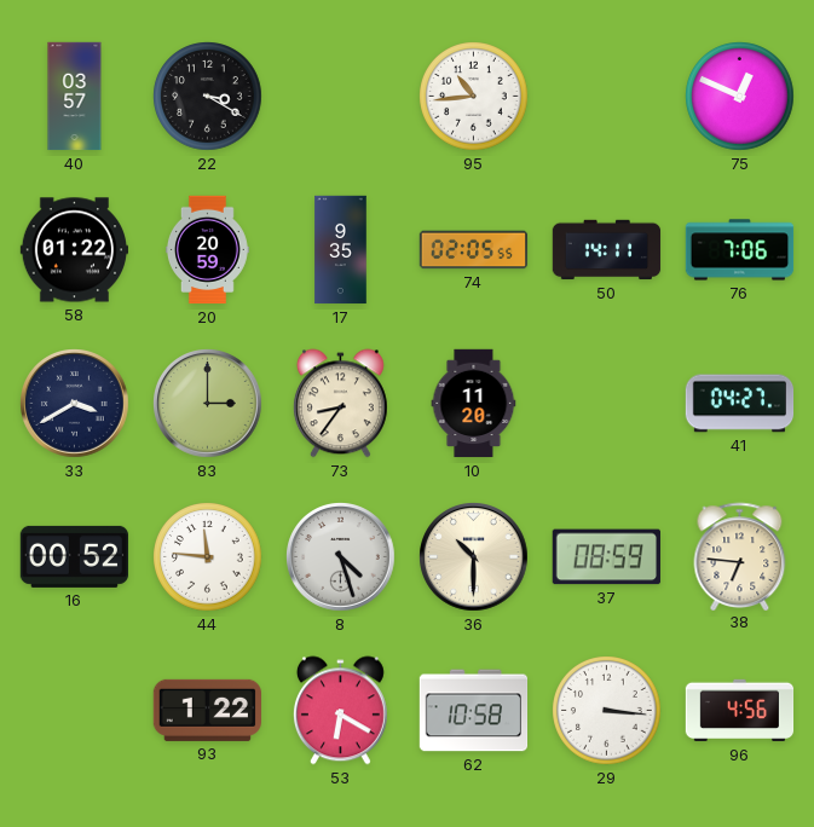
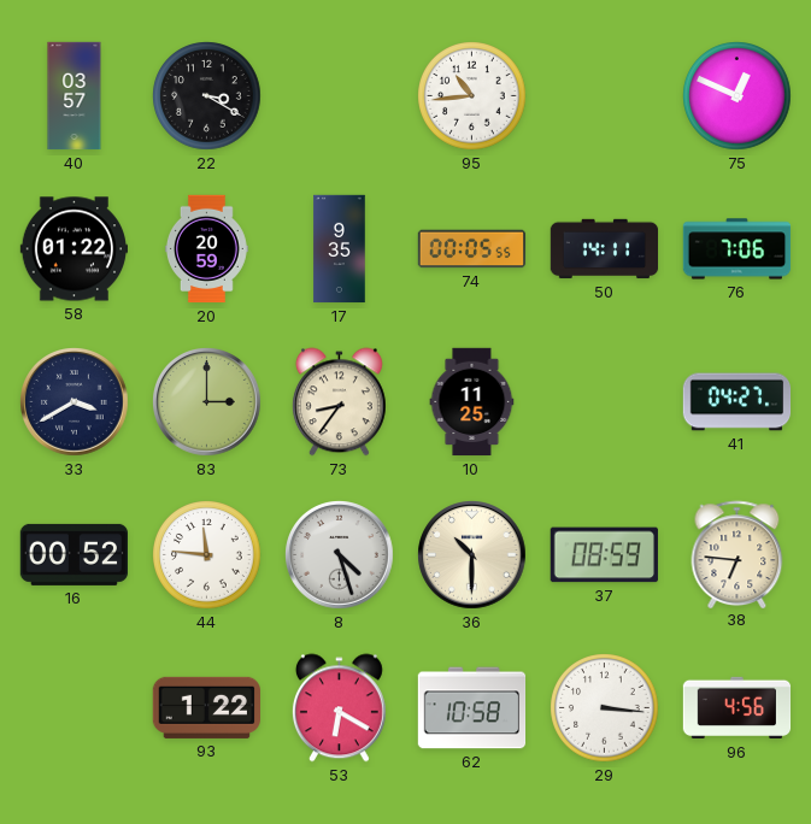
74: 02:05 -> 00:05
10: 11:20 -> 11:25
